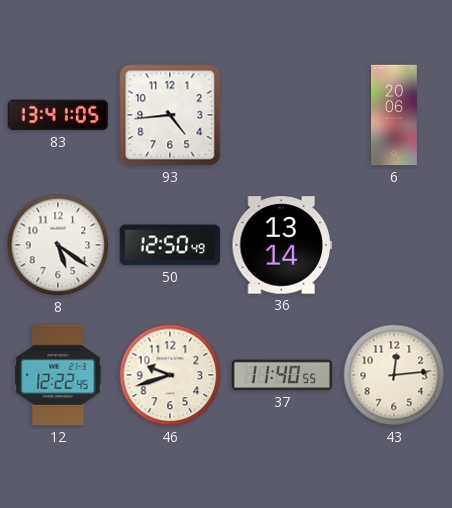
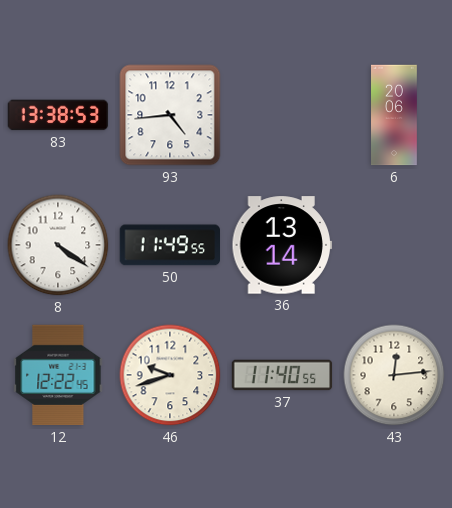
83: 13:41 -> 13:38
8: 5:21 -> 4:21
50: 12:50 -> 11:49
